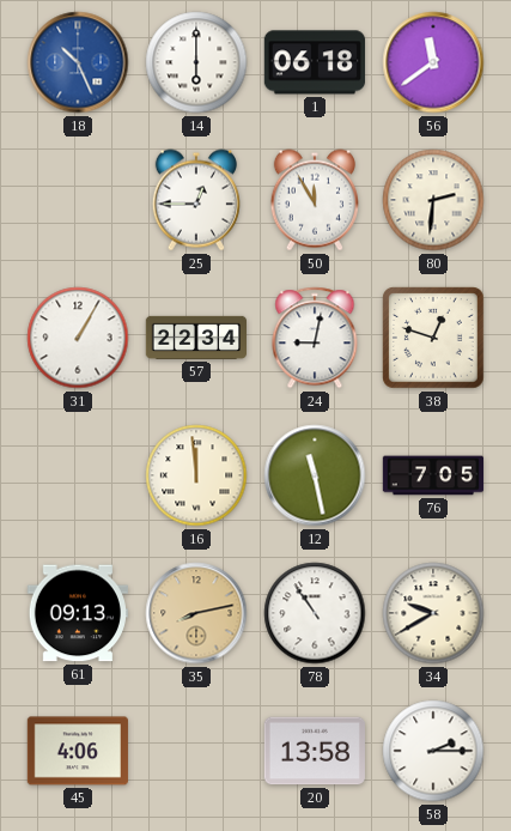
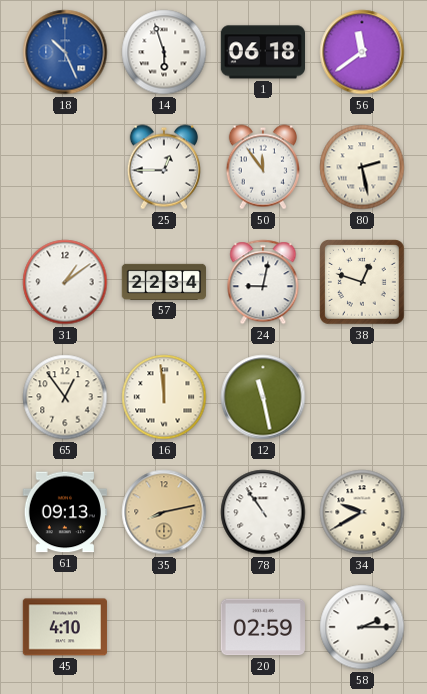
14: 6:00 -> 5:57
50: 11:55 -> 11:54
80: 2:31 -> 2:28
31: 1:05 -> 1:09
65: none -> 12:54
76: 7:05 -> none
45: 4:06 -> 4:10
20: 13:58 -> 02:59
